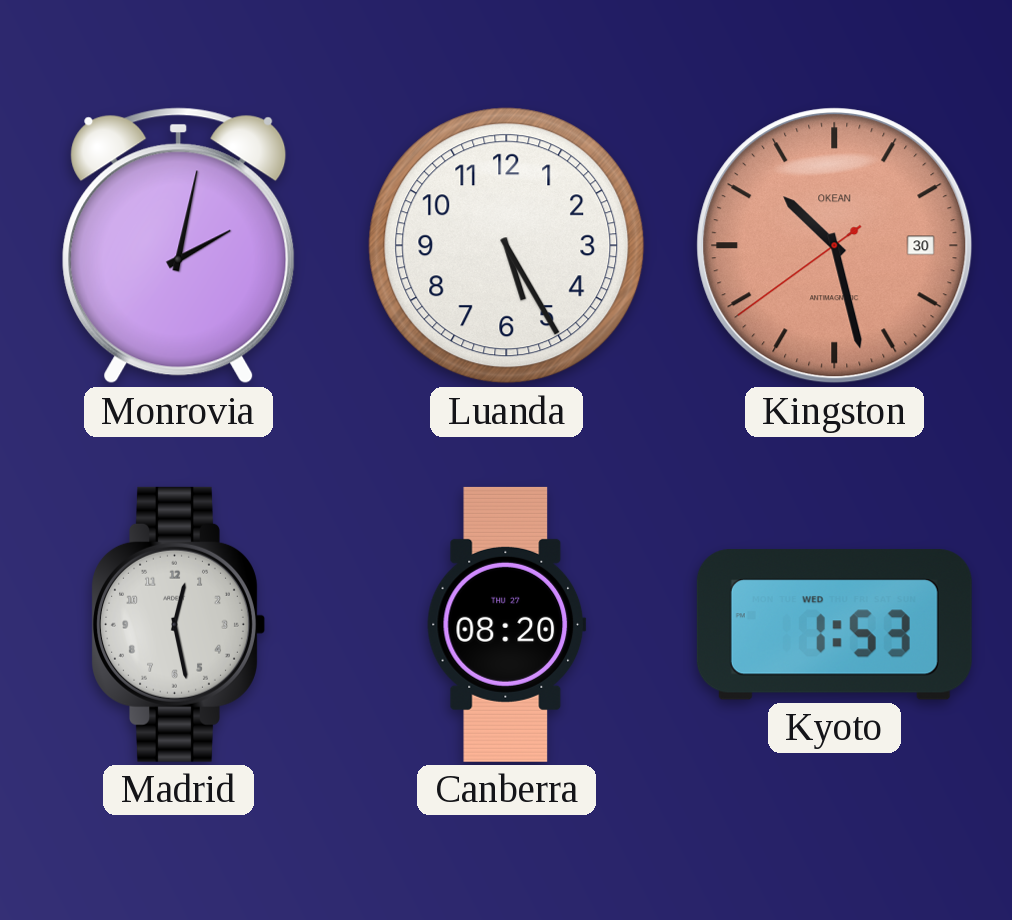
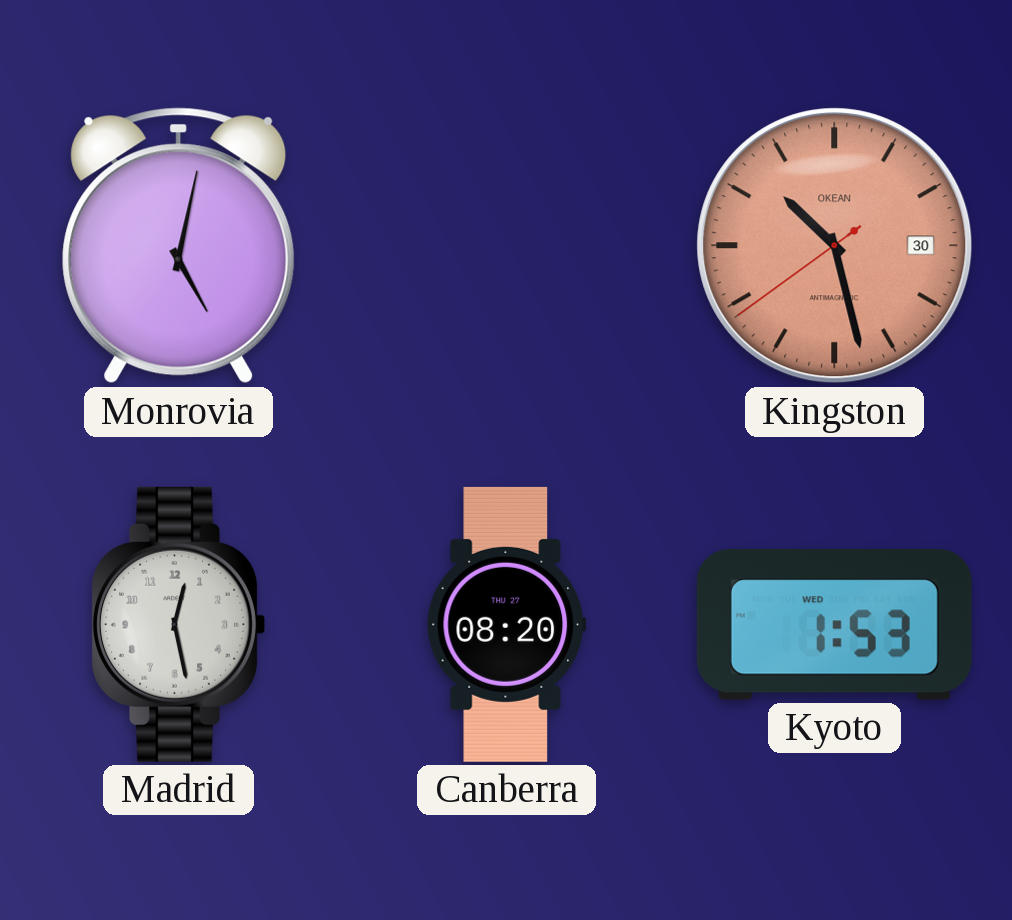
Monrovia: 2:02 -> 5:02
Luanda: 5:25 -> none
